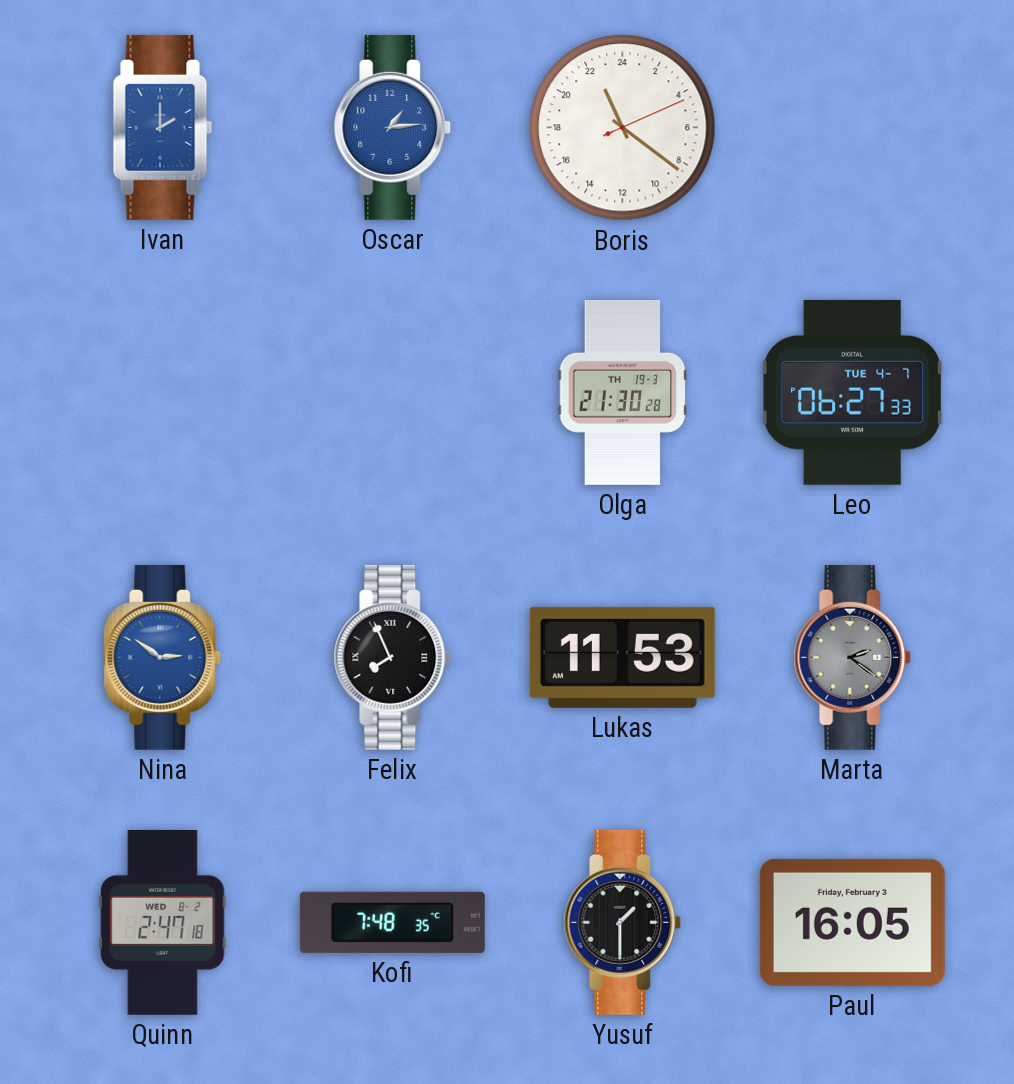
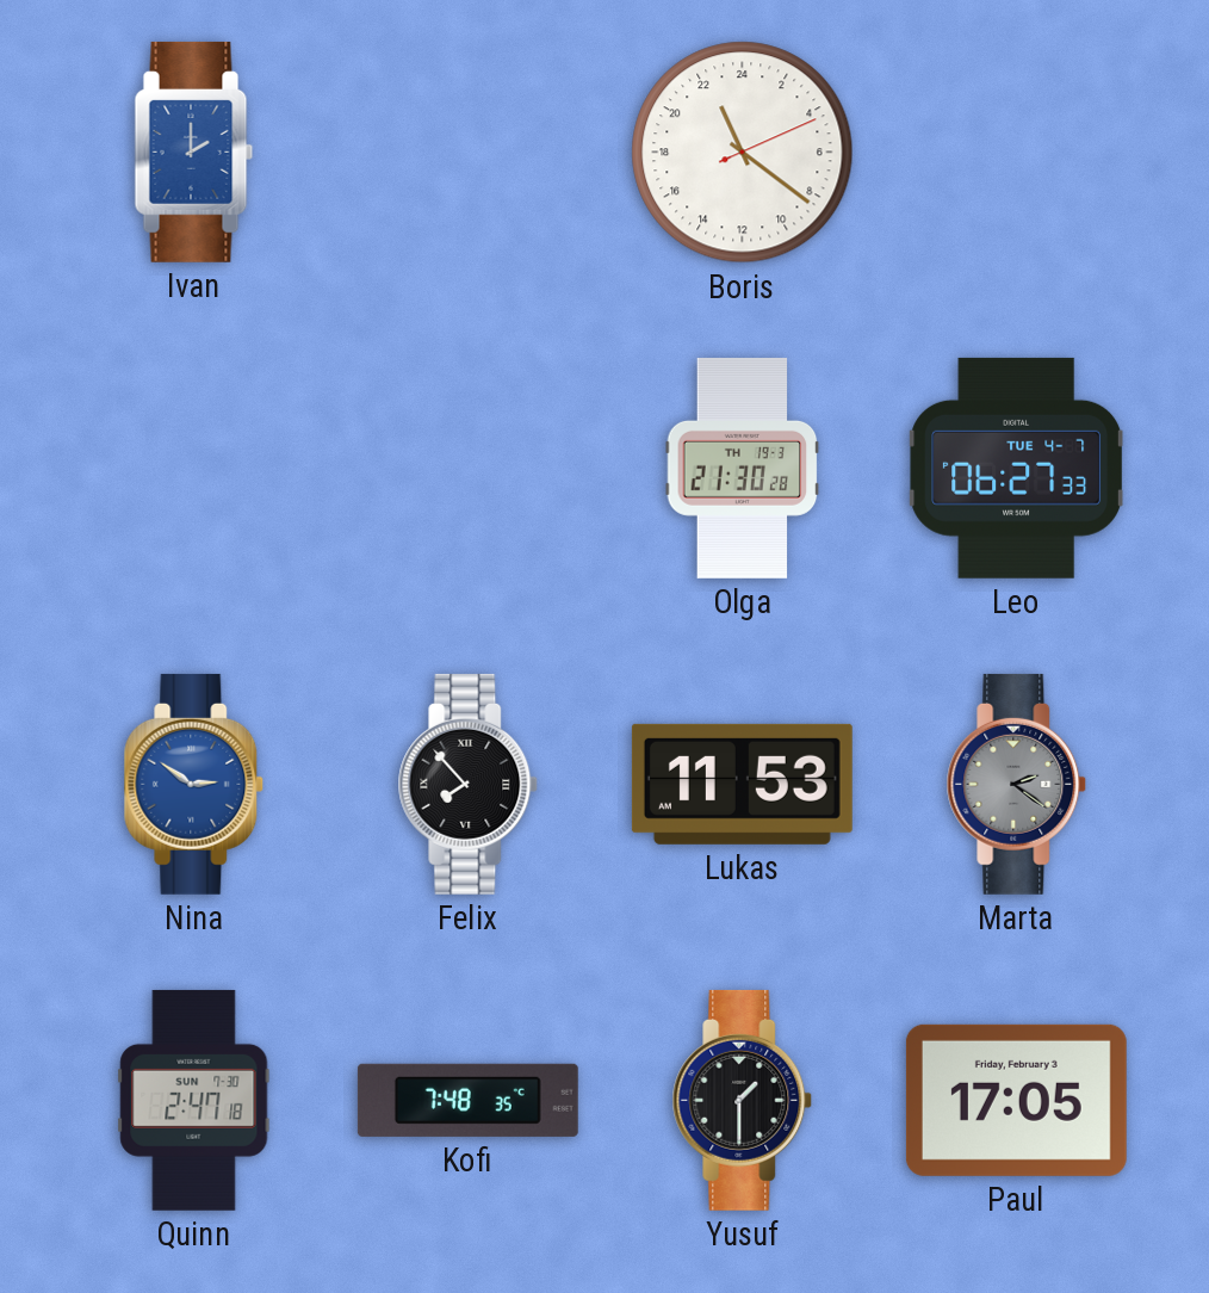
Oscar: 1:14 -> none
Felix: 7:56 -> 7:53
Quinn date: WED 8-2 -> SUN 7-30
Paul: 16:05 -> 17:05
